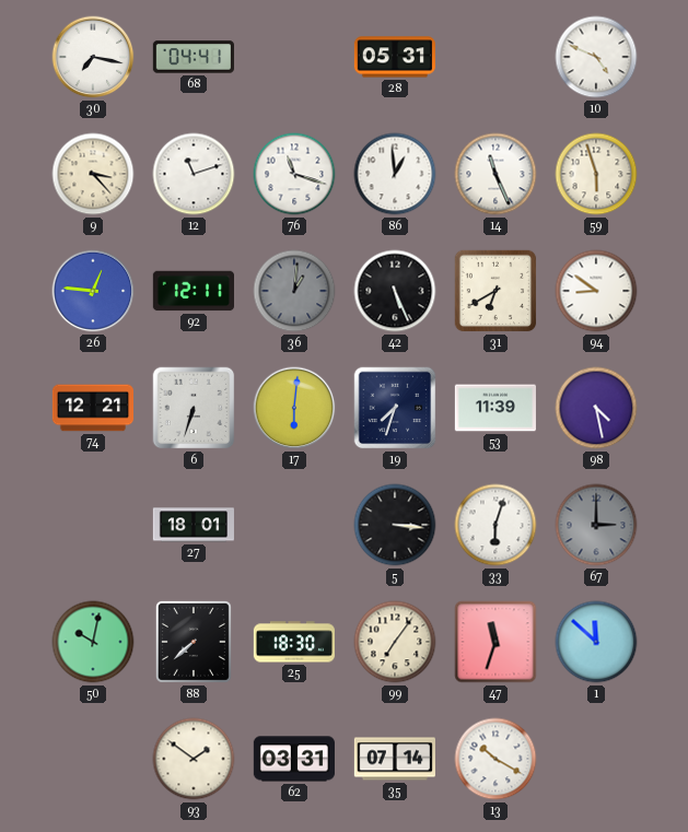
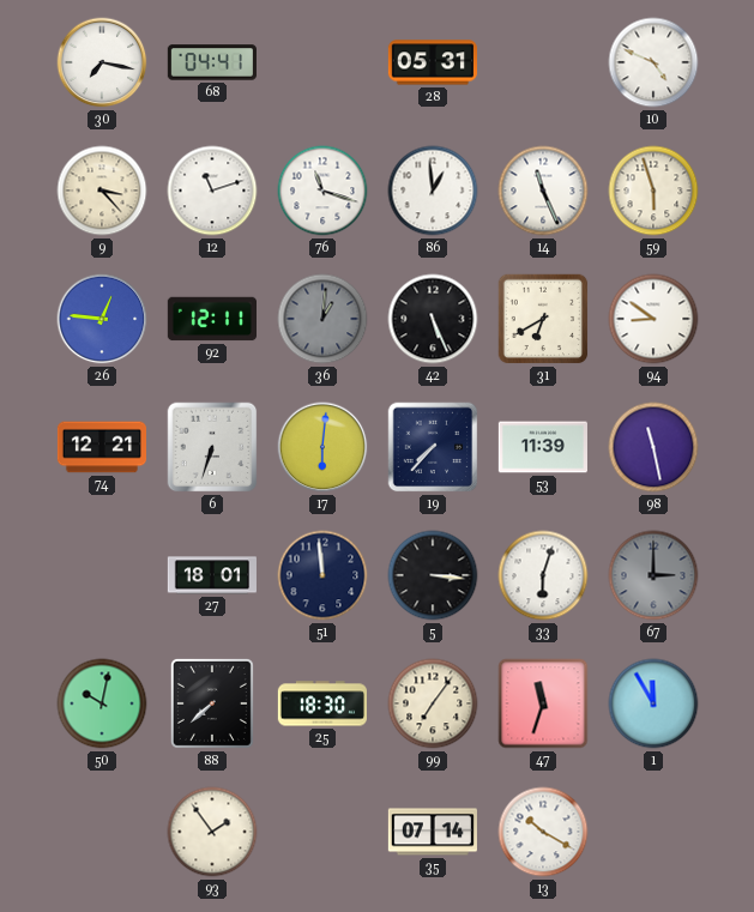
19: 7:33 -> 7:37
98: 4:28 -> 11:28
51: none -> 11:59
1: 11:52 -> 11:55
93: 1:51 -> 1:54
62: 03:31 -> none
